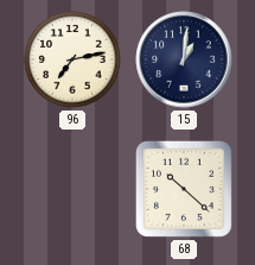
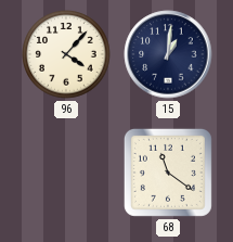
96: 7:13 -> 4:07
68: 10:22 -> 11:21
